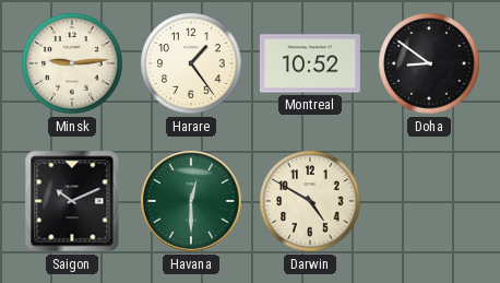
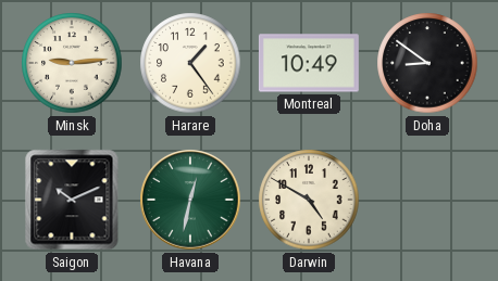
Montreal: 10:52 -> 10:49
Havana: 12:30 -> 12:32
